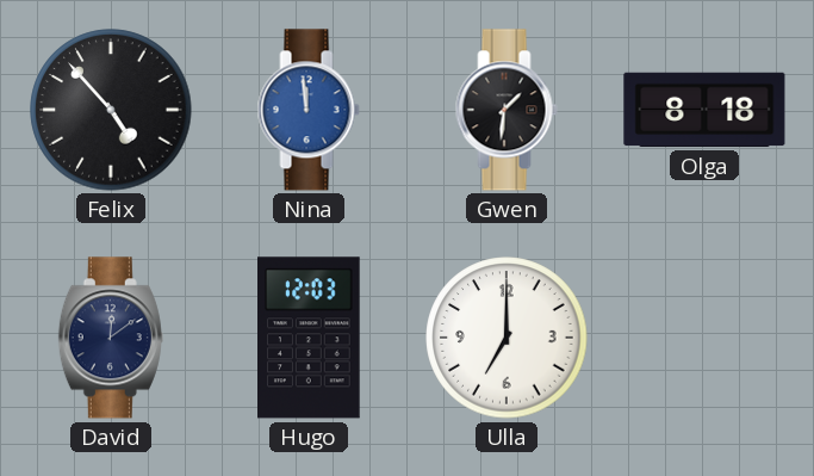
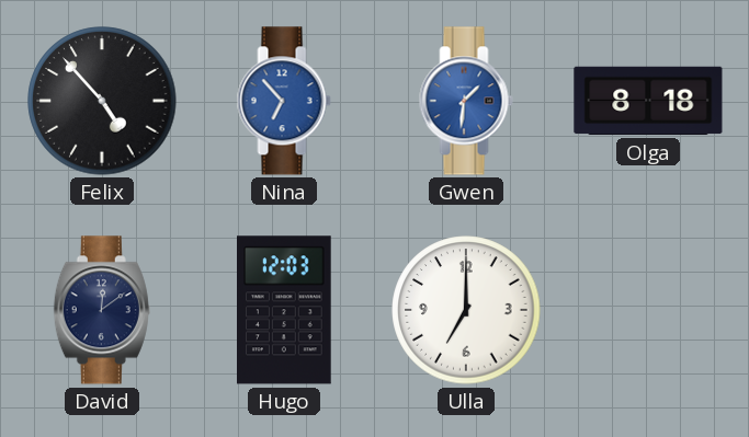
Nina: 11:59 -> 6:53
Gwen dial: black -> blue
